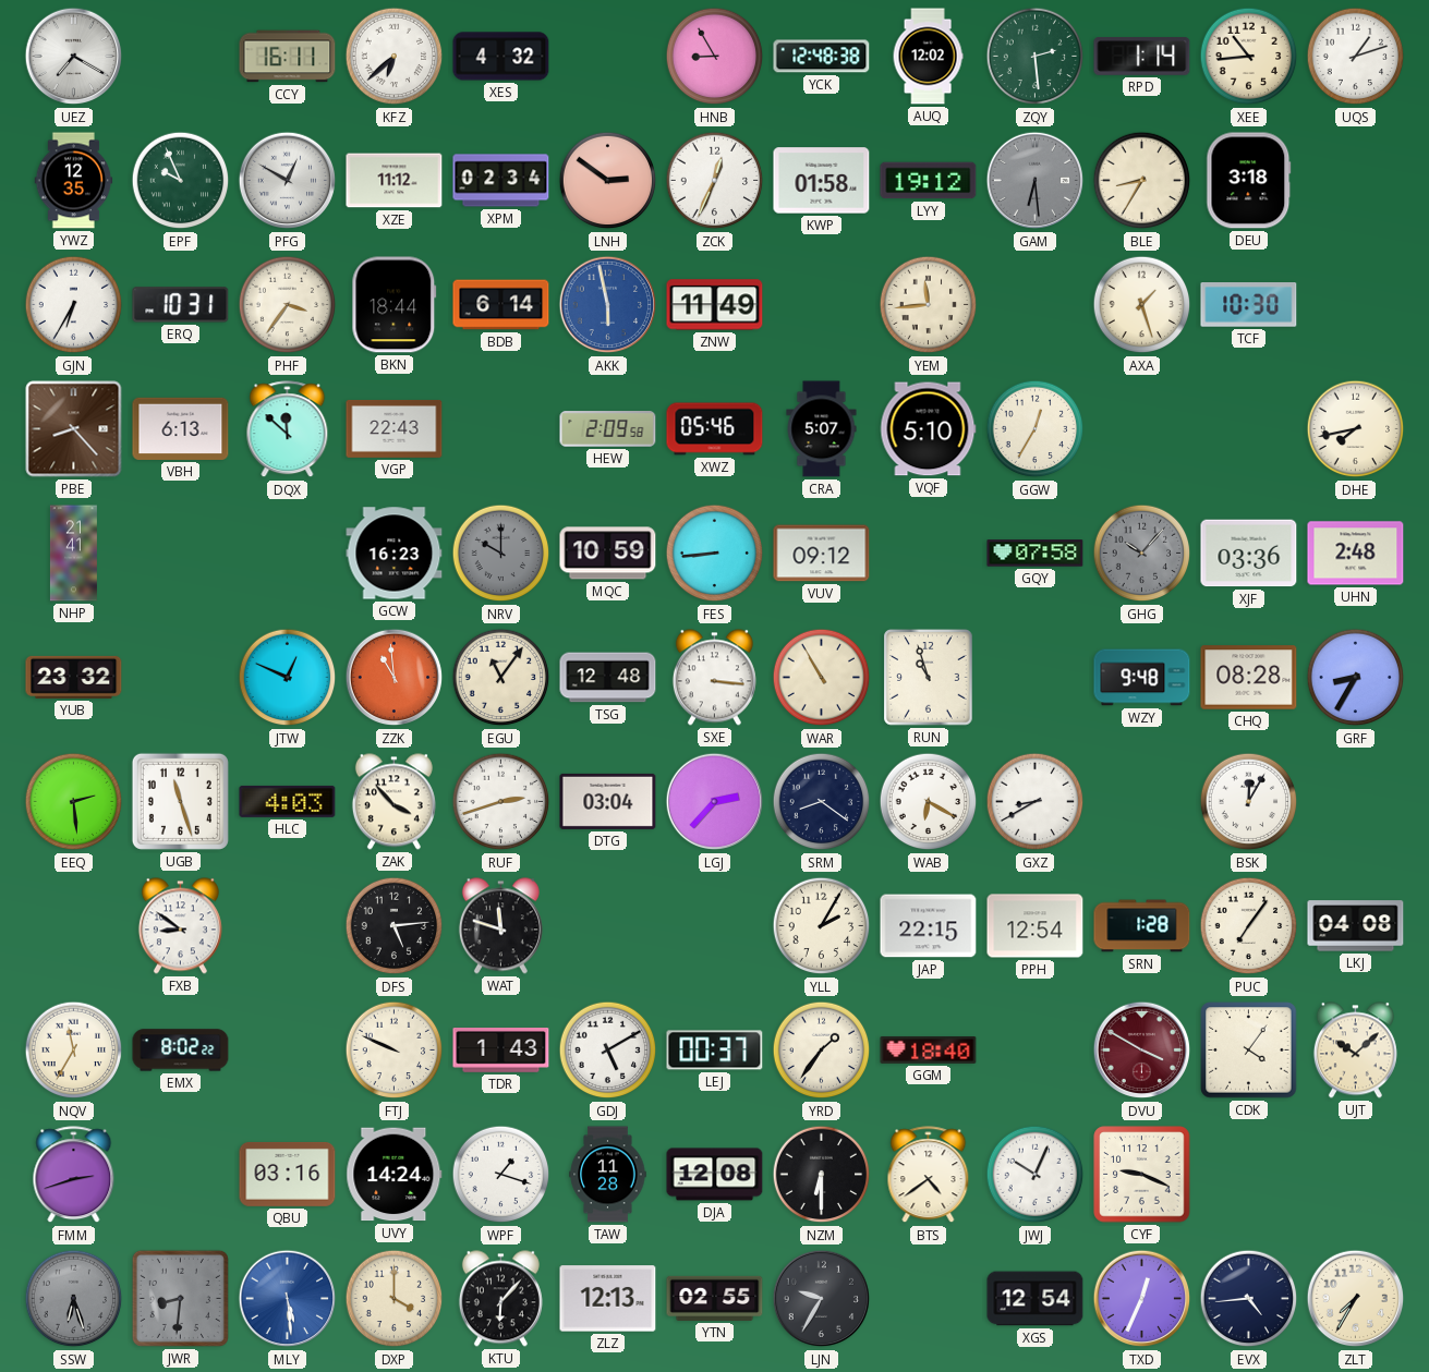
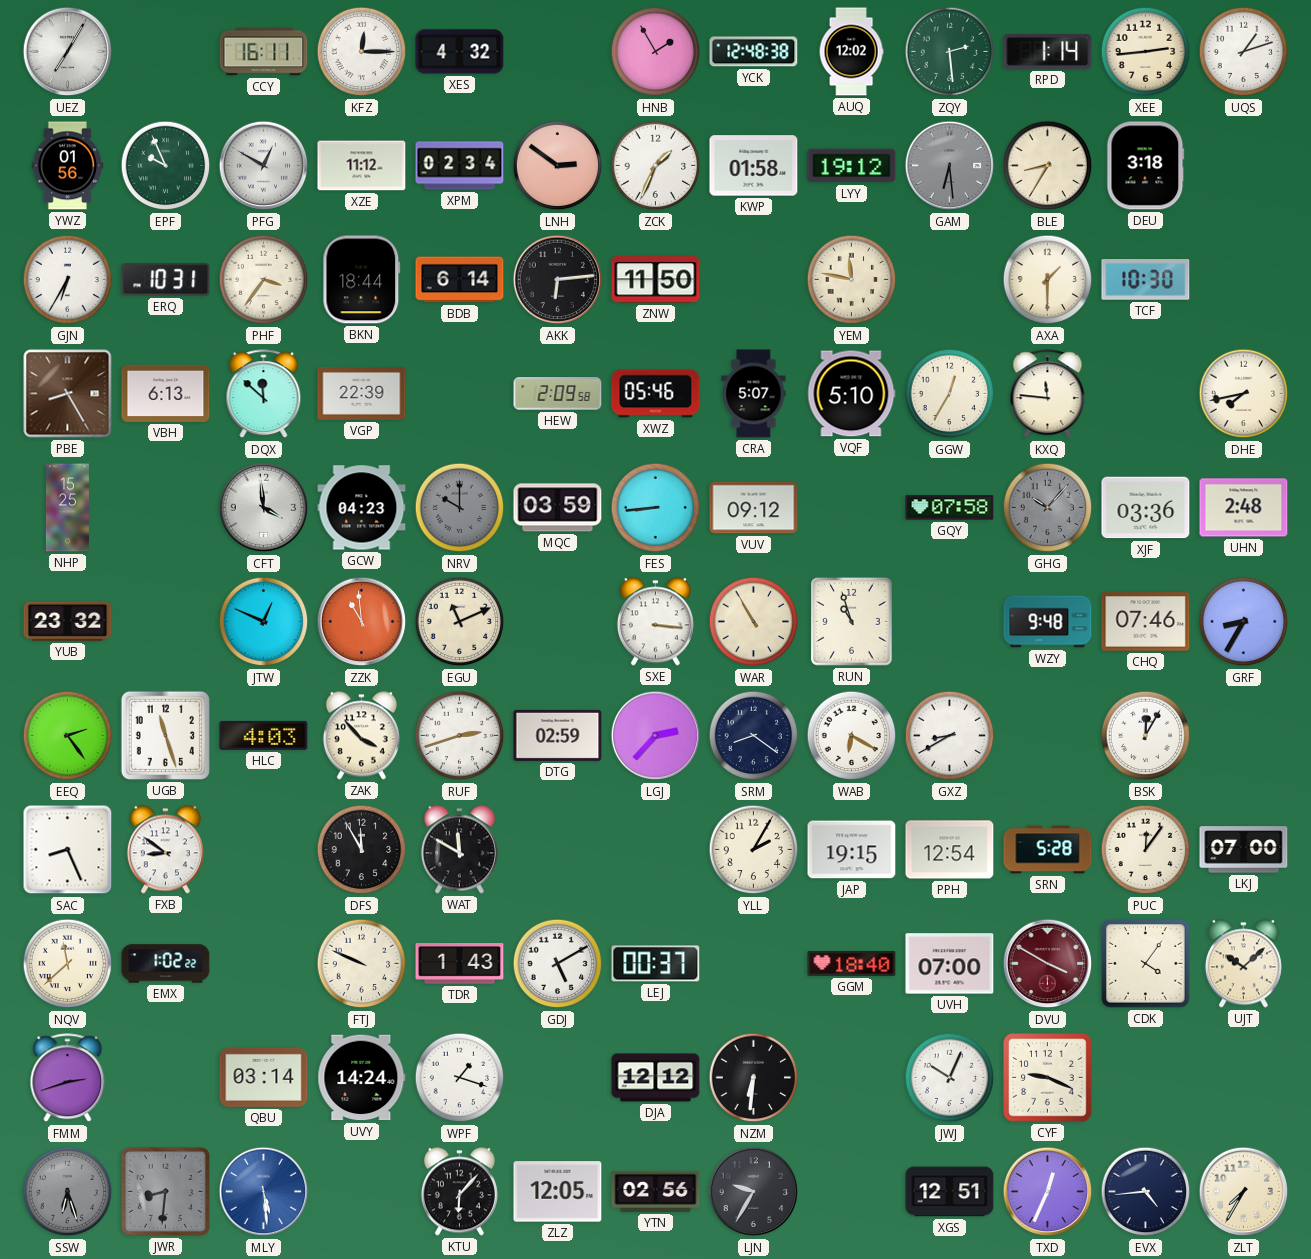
UEZ: 7:20 -> 7:05
KFZ: 6:38 -> 12:15
HNB: 8:55 -> 1:55
XEE: 10:44 -> 2:44
YWZ: 12:35 -> 01:56
ZCK: 12:34 -> 1:34
AKK: 5:58 -> 6:14
AKK dial: blue -> black
ZNW: 11:49 -> 11:50
YEM: 11:44 -> 11:47
AXA: 1:27 -> 1:30
PBE: 8:23 -> 8:25
VGP: 22:43 -> 22:39
KXQ: none -> 11:46
NHP: 21:41 -> 15:25
CFT: none -> 3:59
GCW: 16:23 -> 04:23
MQC: 10:59 -> 03:59
EGU: 11:06 -> 11:11
TSG: 12:48 -> none
CHQ: 08:28 -> 07:46
EEQ: 2:29 -> 2:24
DTG: 03:04 -> 02:59
SAC: none -> 8:26
DFS: 5:14 -> 11:55
WAT: 11:48 -> 11:50
JAP: 22:15 -> 19:15
SRN: 1:28 -> 5:28
PUC: 7:06 -> 12:06
LKJ: 04:08 -> 07:00
NQV: 11:35 -> 11:38
EMX: 8:02 -> 1:02
YRD: 1:36 -> none
UVH: none -> 07:00
QBU: 03:16 -> 03:14
TAW: 11:28 -> none
DJA: 12:08 -> 12:12
NZM: 6:30 -> 6:31
BTS: 4:39 -> none
DXP: 4:00 -> none
ZLZ: 12:13 -> 12:05
YTN: 02:55 -> 02:56
XGS: 12:54 -> 12:51
